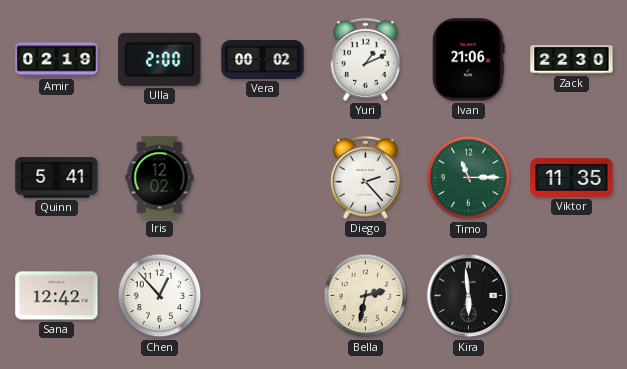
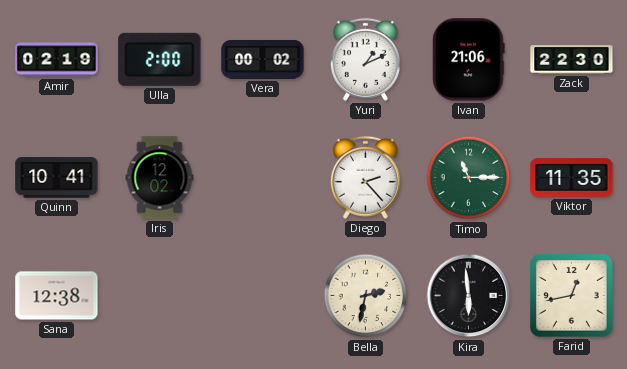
Quinn: 5:41 -> 10:41
Sana: 12:42 -> 12:38
Chen: 12:53 -> none
Farid: none -> 12:43
